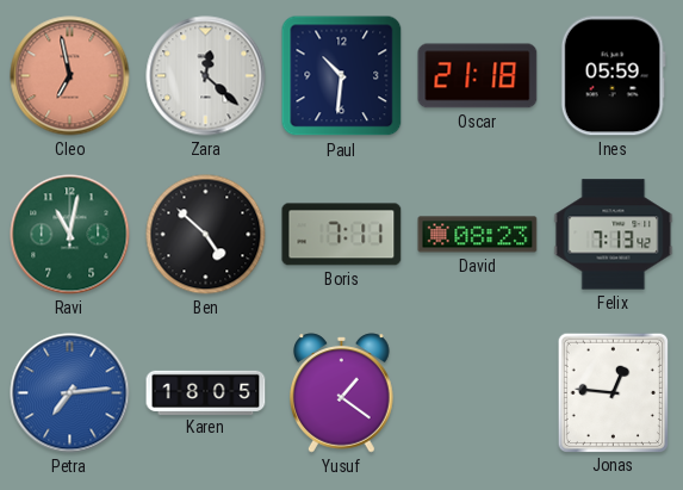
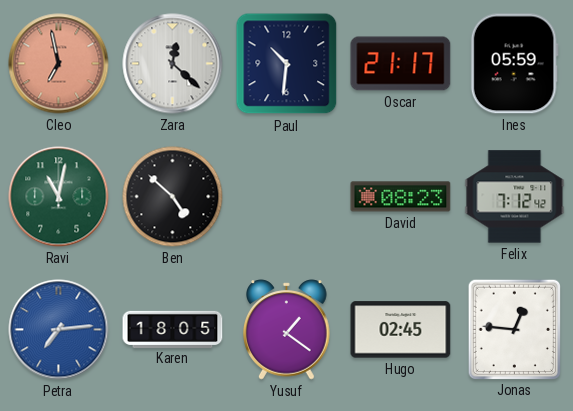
Oscar: 21:18 -> 21:17
Boris: 7:11 -> none
Felix: 7:13 -> 7:12
Hugo: none -> 02:45
